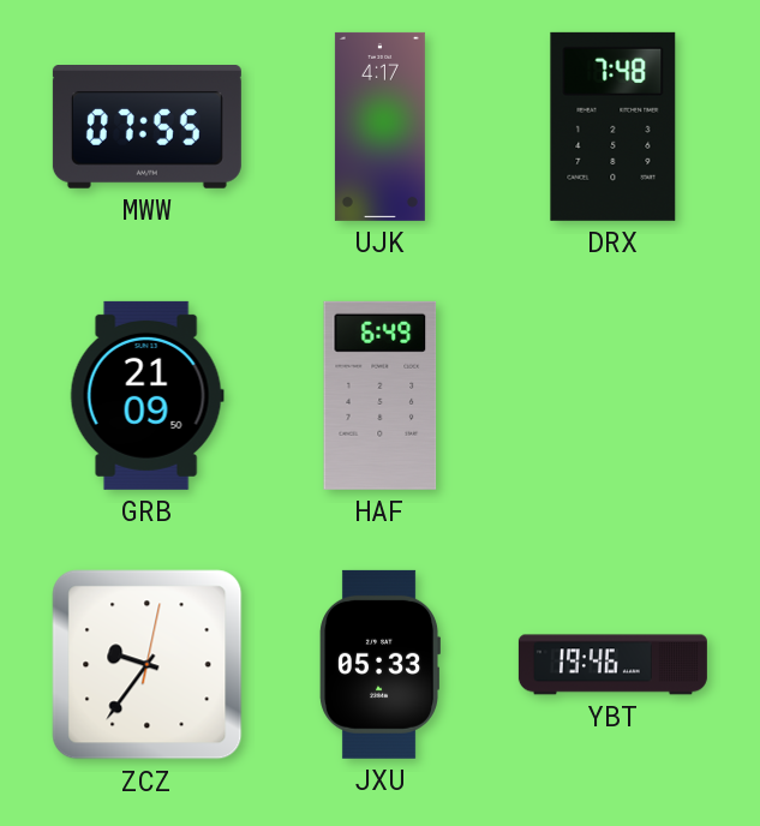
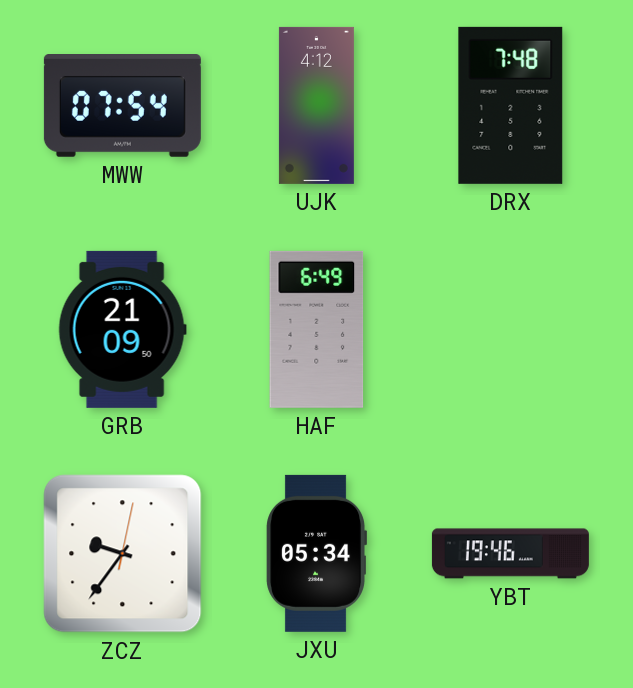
MWW: 07:55 -> 07:54
UJK: 4:17 -> 4:12
JXU: 05:33 -> 05:34
